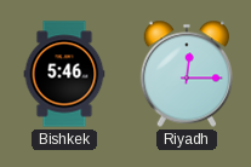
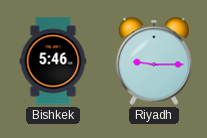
Riyadh: 12:15 -> 9:15
